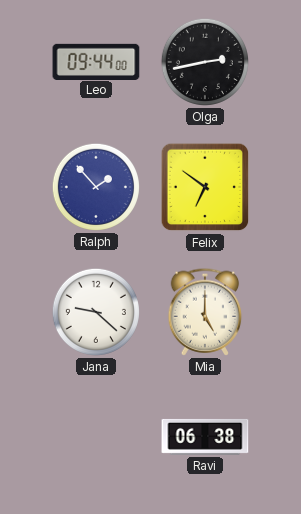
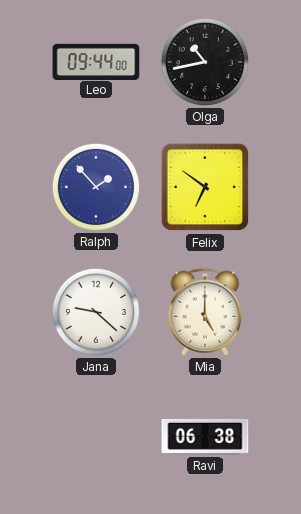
Olga: 2:43 -> 10:43
